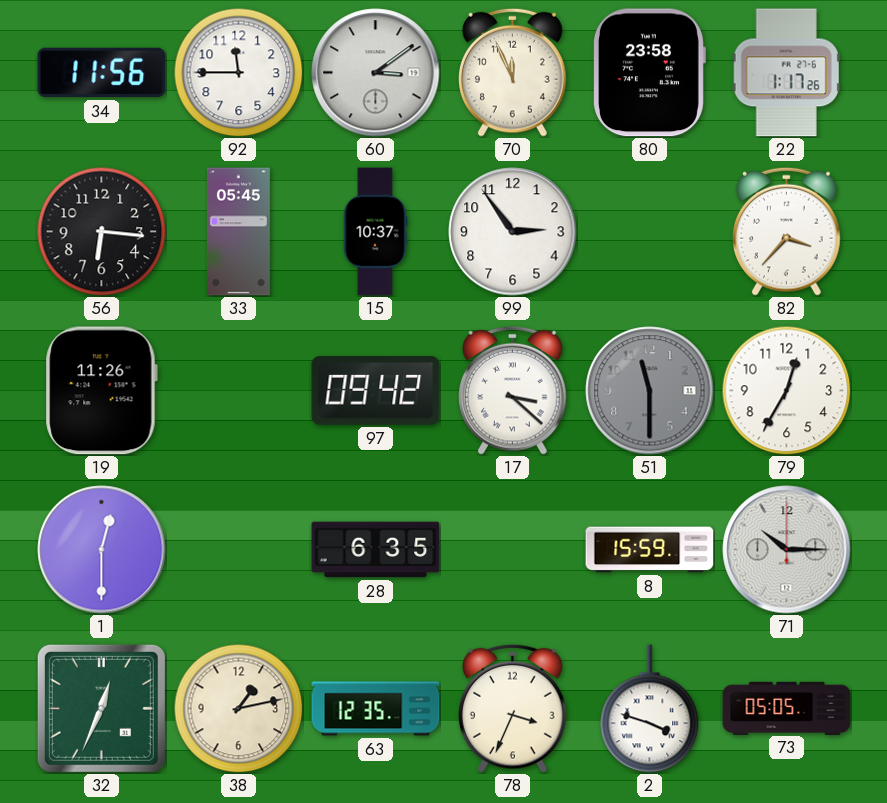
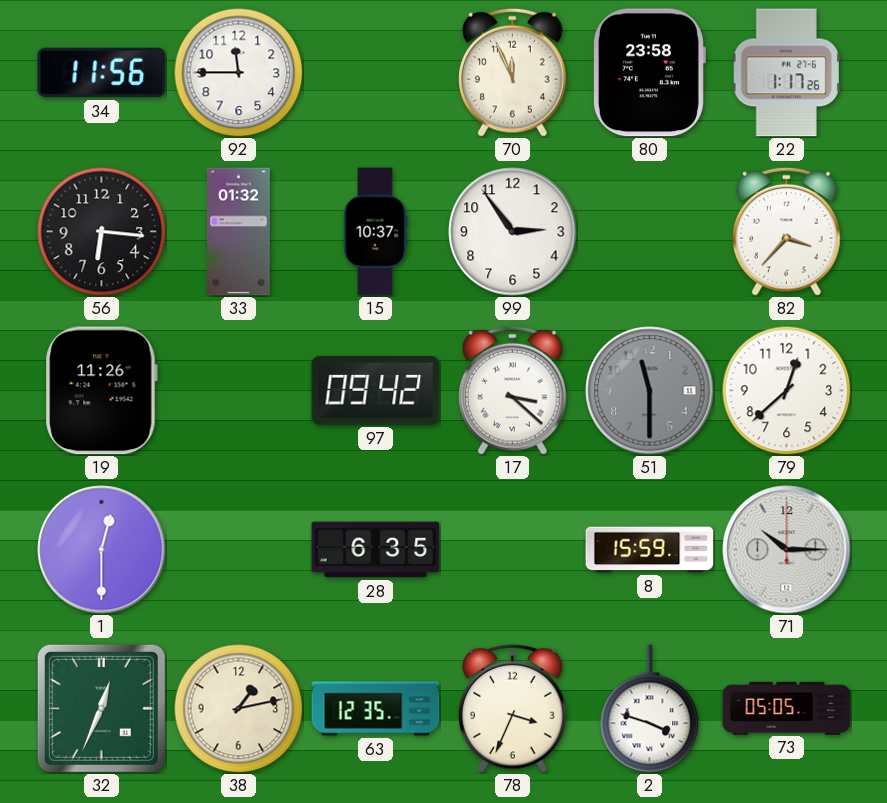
60: 3:09 -> none
33: 05:45 -> 01:32
79: 12:35 -> 12:38
